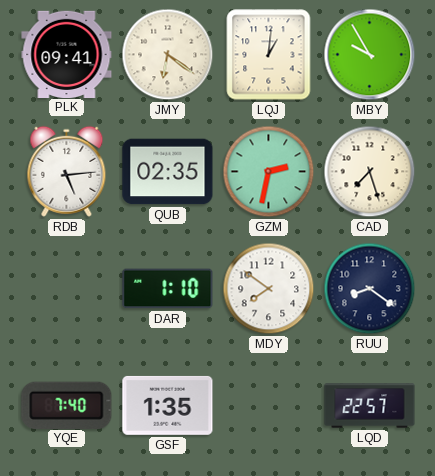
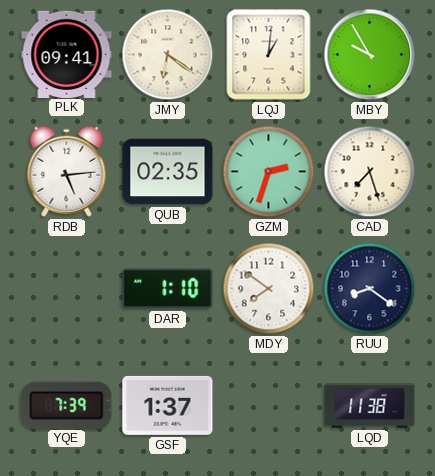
GZM: 2:32 -> 2:33
YQE: 7:40 -> 7:39
GSF: 1:35 -> 1:37
LQD: 22:57 -> 11:38
